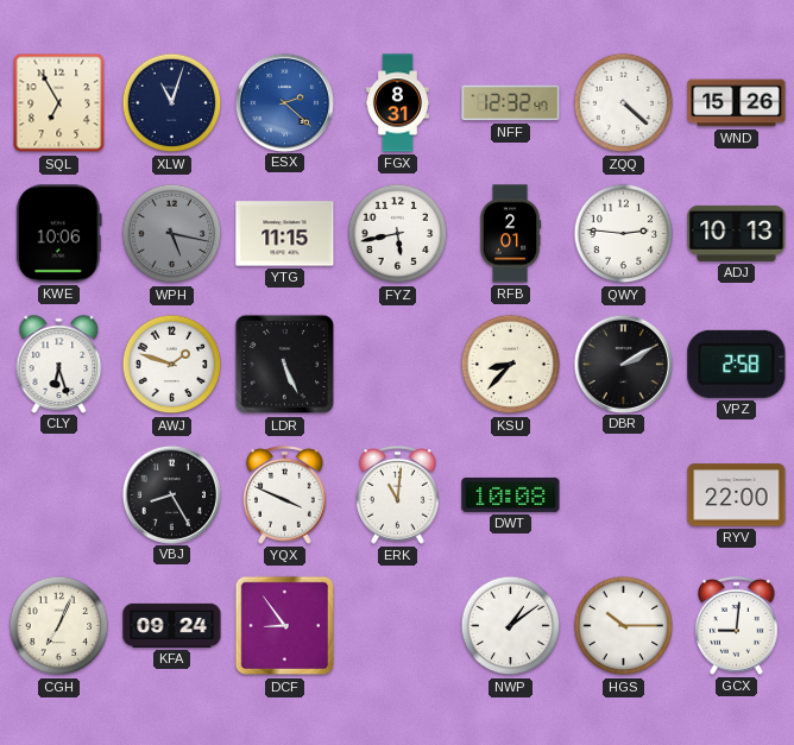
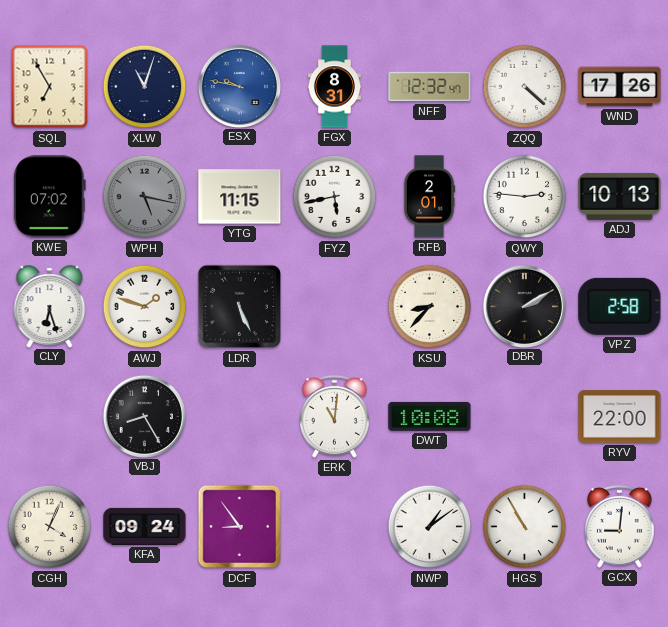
ESX: 2:22 -> 9:47
WND: 15:26 -> 17:26
KWE: 10:06 -> 07:02
YQX: 3:49 -> none
CGH: 7:04 -> 4:04
HGS: 10:15 -> 10:55
